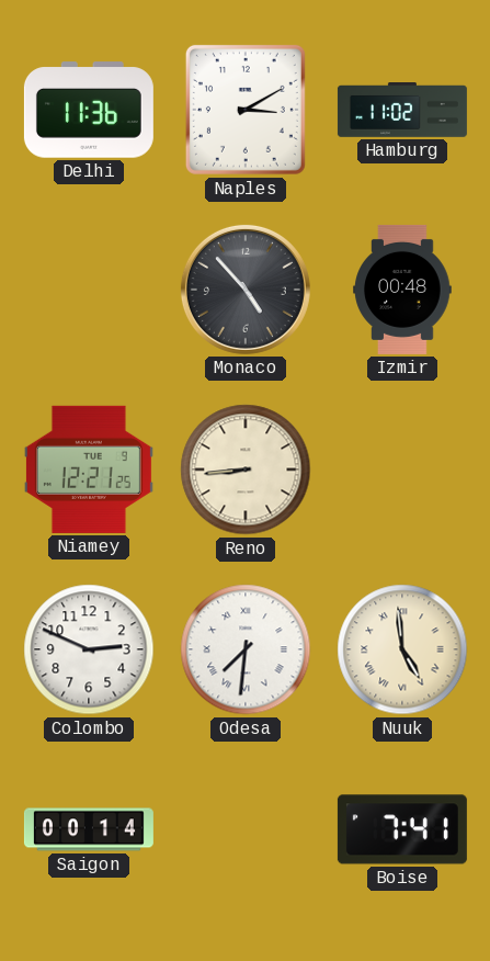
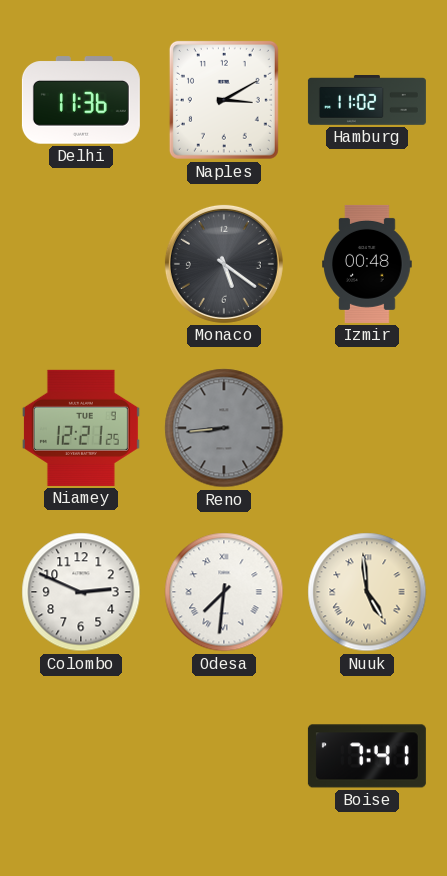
Monaco: 4:53 -> 5:21
Reno dial: cream -> grey
Saigon: 00:14 -> none
